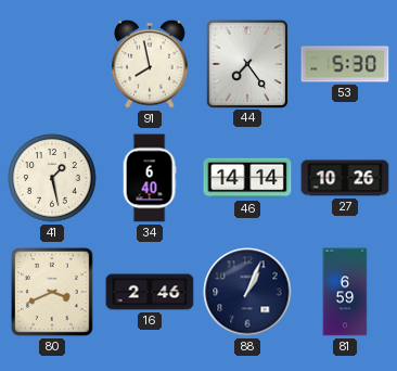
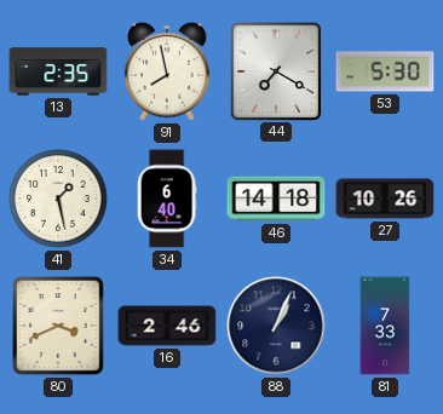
13: none -> 2:35
44: 7:24 -> 7:20
46: 14:14 -> 14:18
81: 6:59 -> 7:33
